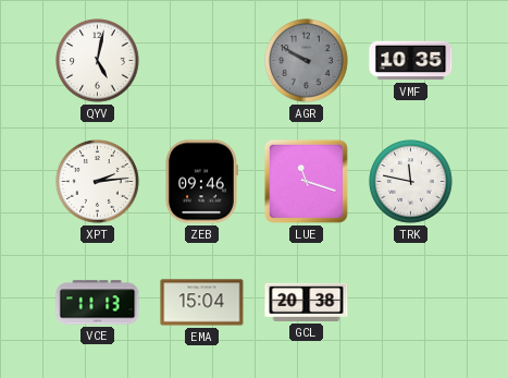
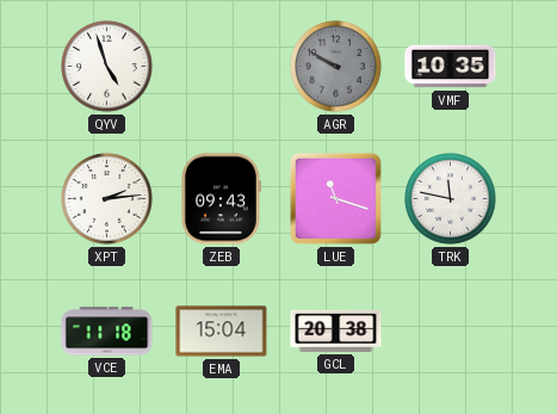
QYV: 5:02 -> 4:57
ZEB: 09:46 -> 09:43
VCE: 11:13 -> 11:18
